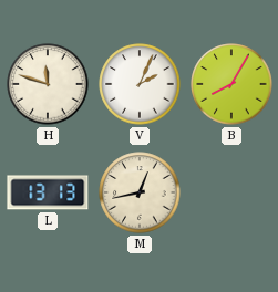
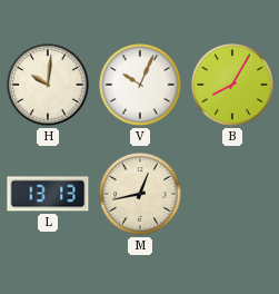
H: 11:48 -> 10:01
V: 2:04 -> 10:04
